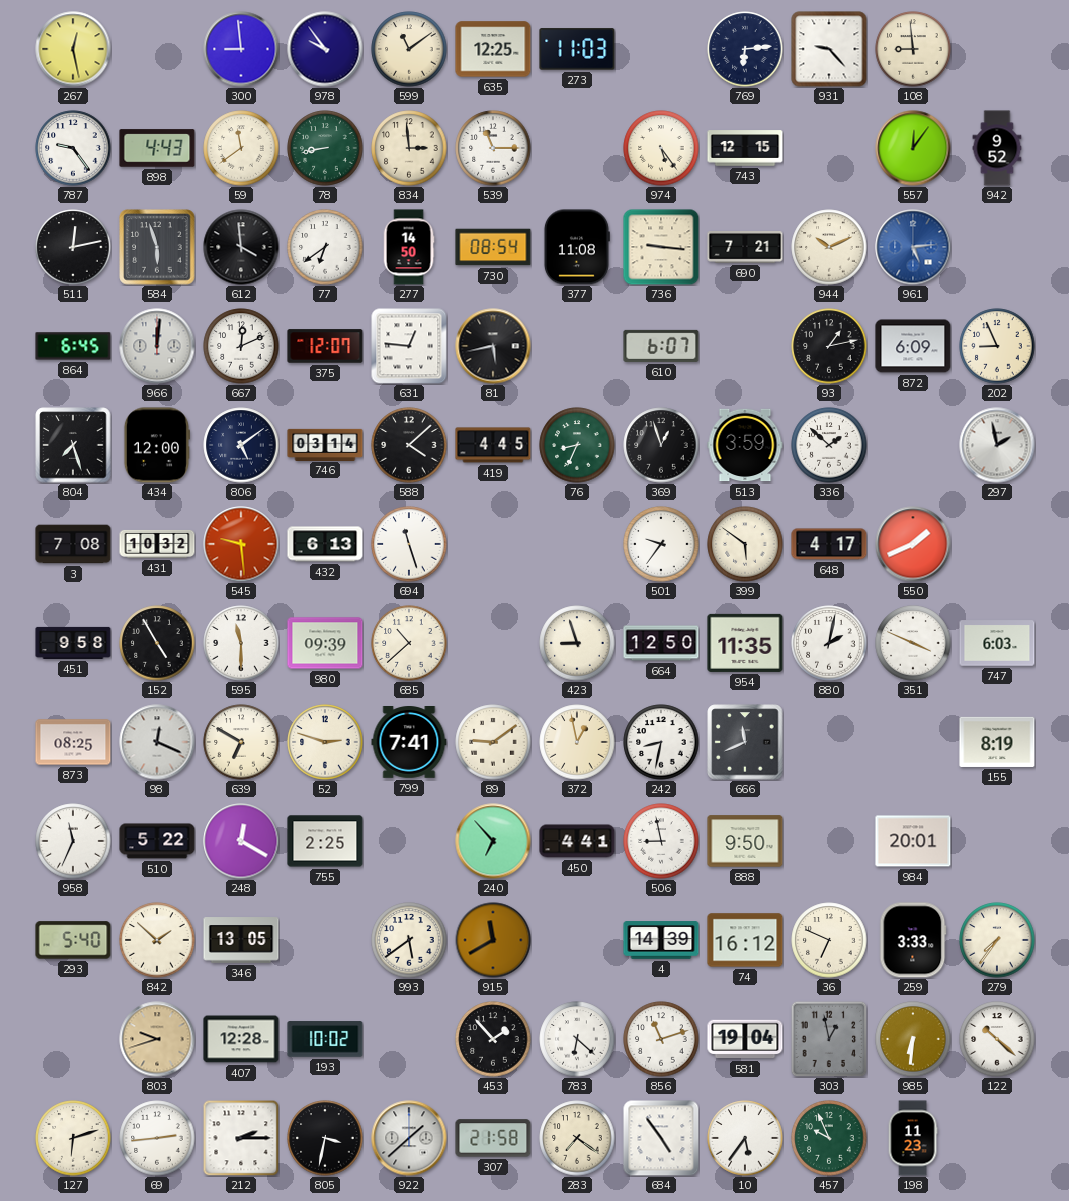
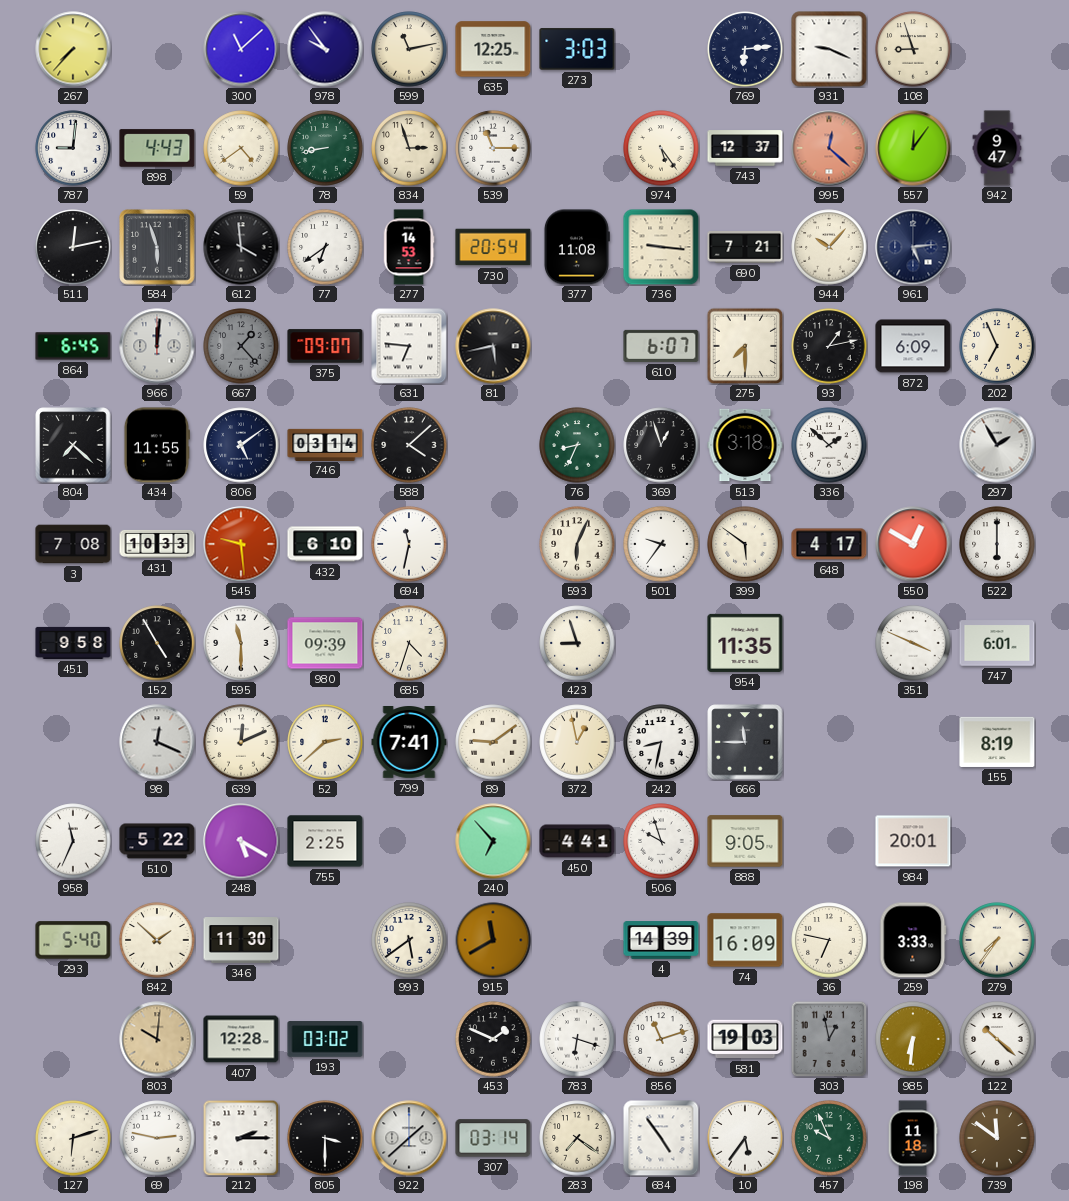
267: 12:28 -> 7:37
300: 8:59 -> 11:08
599: 11:09 -> 11:13
273: 11:03 -> 3:03
931: 9:23 -> 9:19
108: 8:59 -> 8:57
787: 9:24 -> 9:01
59: 11:39 -> 4:39
834: 2:59 -> 2:57
743: 12:15 -> 12:37
995: none -> 12:22
942: 9:52 -> 9:47
277: 14:50 -> 14:53
730: 08:54 -> 20:54
944: 10:11 -> 10:07
961 dial: blue -> navy
667: 12:11 -> 1:23
667 dial: white -> grey
375: 12:07 -> 09:07
631: 12:46 -> 6:46
275: none -> 7:30
202: 8:56 -> 6:56
804: 7:27 -> 7:22
434: 12:00 -> 11:55
419: 4:45 -> none
513: 3:59 -> 3:18
297: 1:58 -> 1:55
431: 10:32 -> 10:33
432: 6:13 -> 6:10
694: 11:27 -> 11:32
593: none -> 6:04
550: 1:41 -> 12:50
522: none -> 6:00
685: 10:38 -> 4:33
664: 12:50 -> none
880: 2:02 -> none
747: 6:03 -> 6:01
873: 08:25 -> none
639: 6:50 -> 12:11
52: 2:48 -> 2:38
666: 11:41 -> 11:45
248: 12:20 -> 5:20
506: 8:58 -> 9:57
888: 9:50 -> 9:05
346: 13:05 -> 11:30
74: 16:12 -> 16:09
36: 6:49 -> 6:47
803: 9:42 -> 10:01
193: 10:02 -> 03:02
453: 1:53 -> 1:49
783: 6:22 -> 6:18
581: 19:04 -> 19:03
69: 2:44 -> 2:47
805: 3:32 -> 3:30
307: 21:58 -> 03:14
198: 11:23 -> 11:18
739: none -> 11:51
